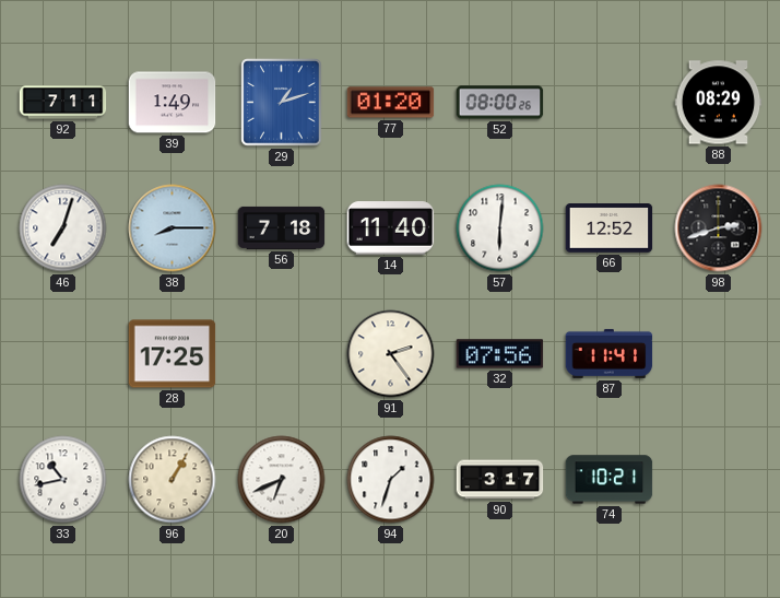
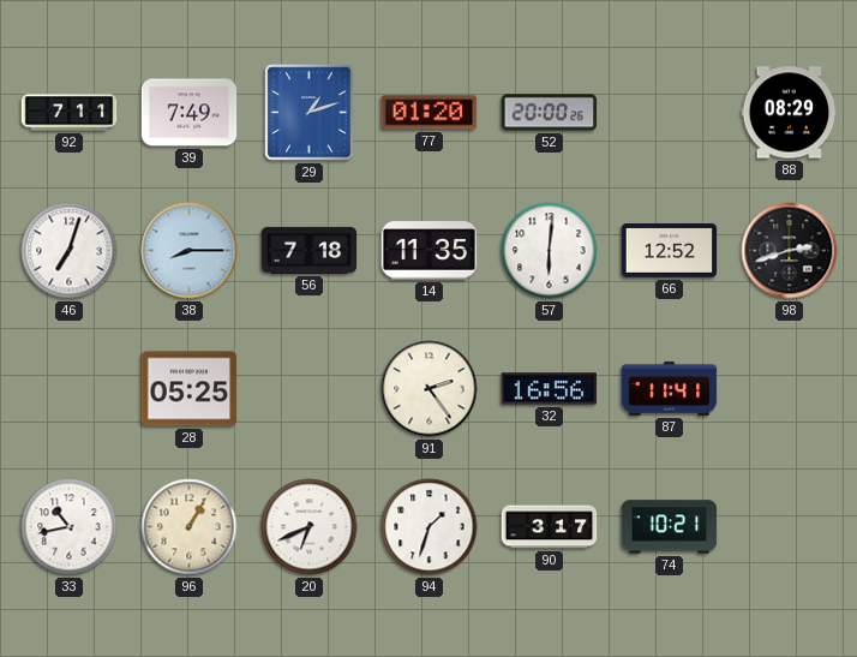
39: 1:49 -> 7:49
52: 08:00 -> 20:00
14: 11:40 -> 11:35
28: 17:25 -> 05:25
32: 07:56 -> 16:56
